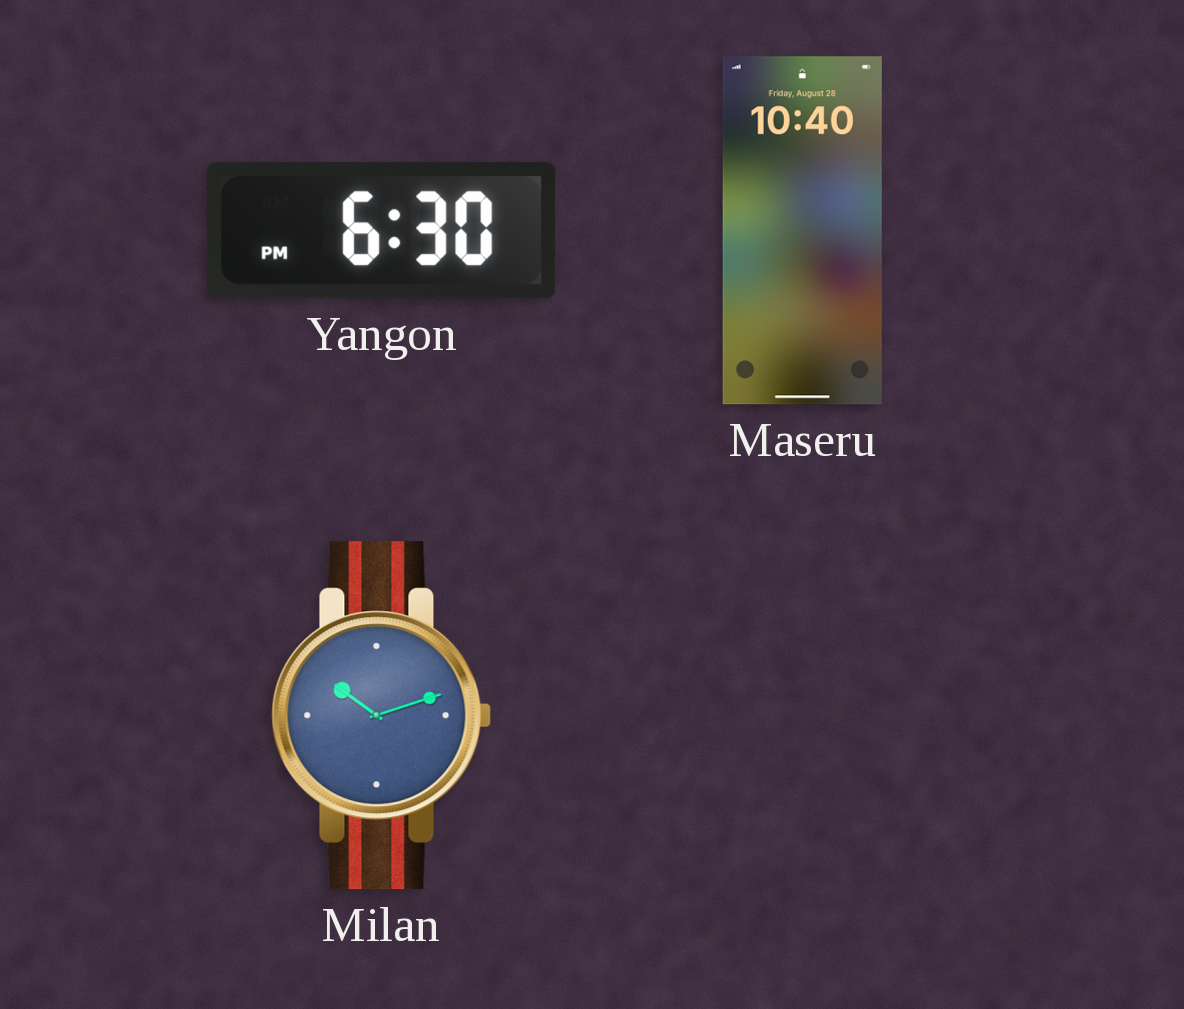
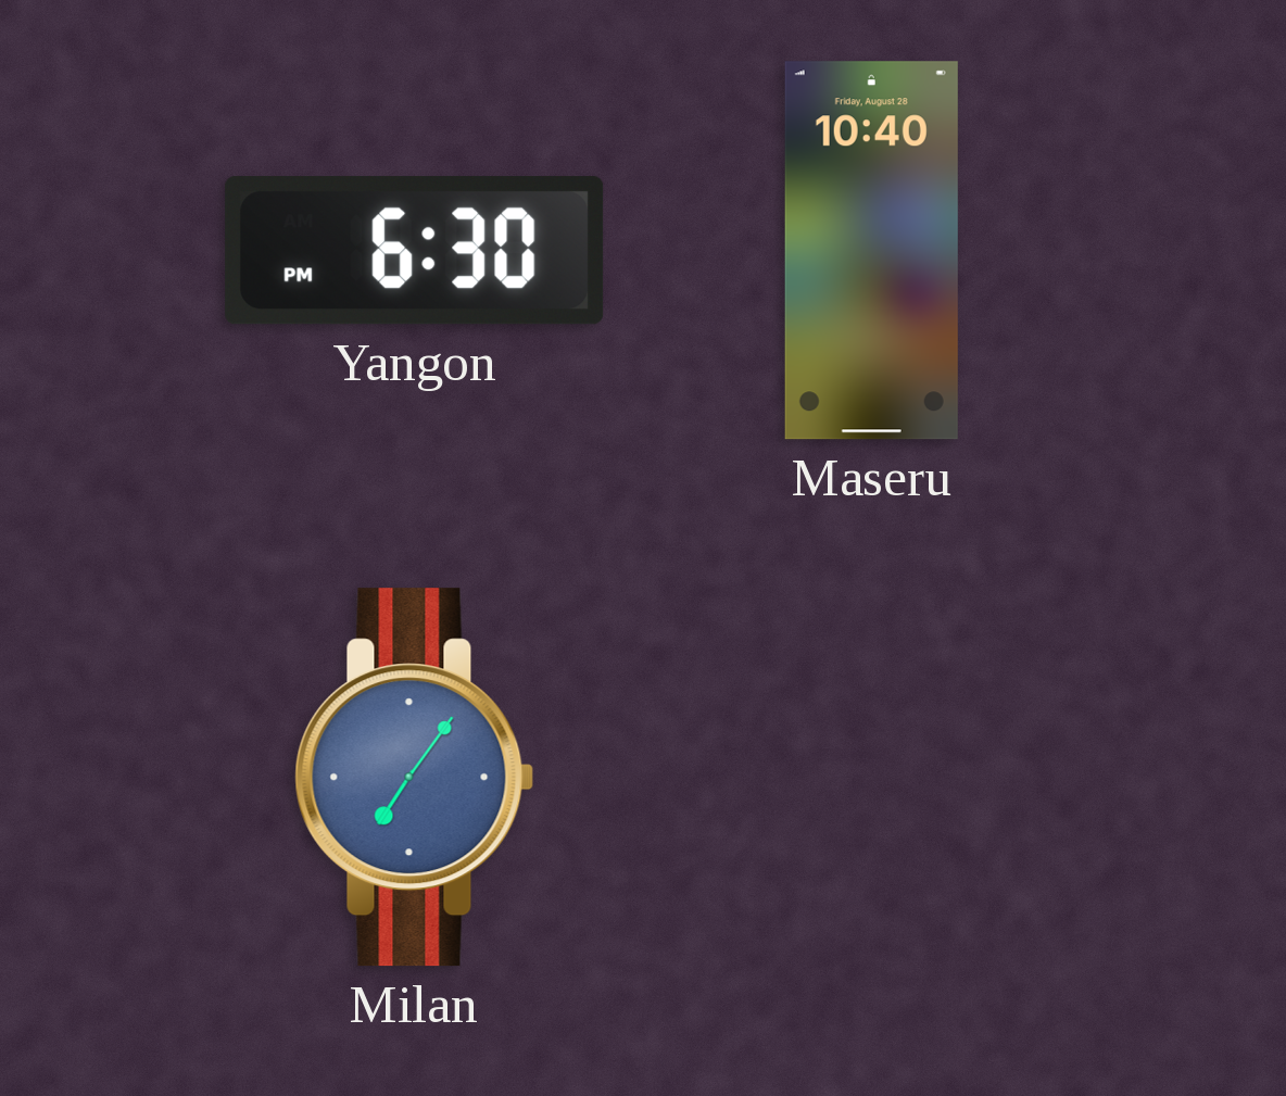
Milan: 10:12 -> 7:06
